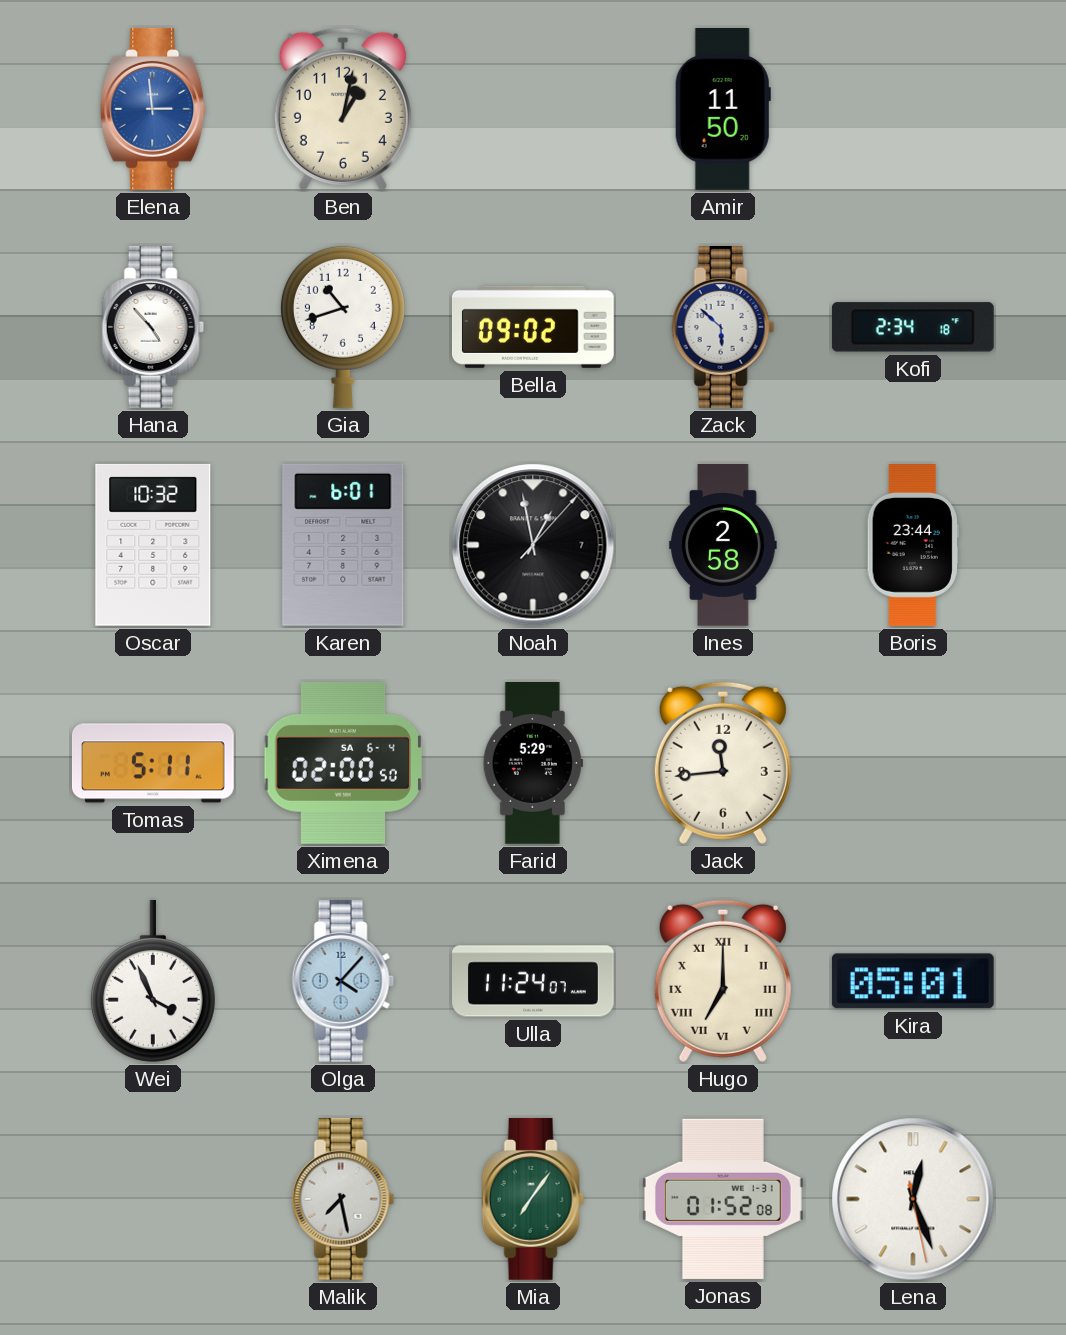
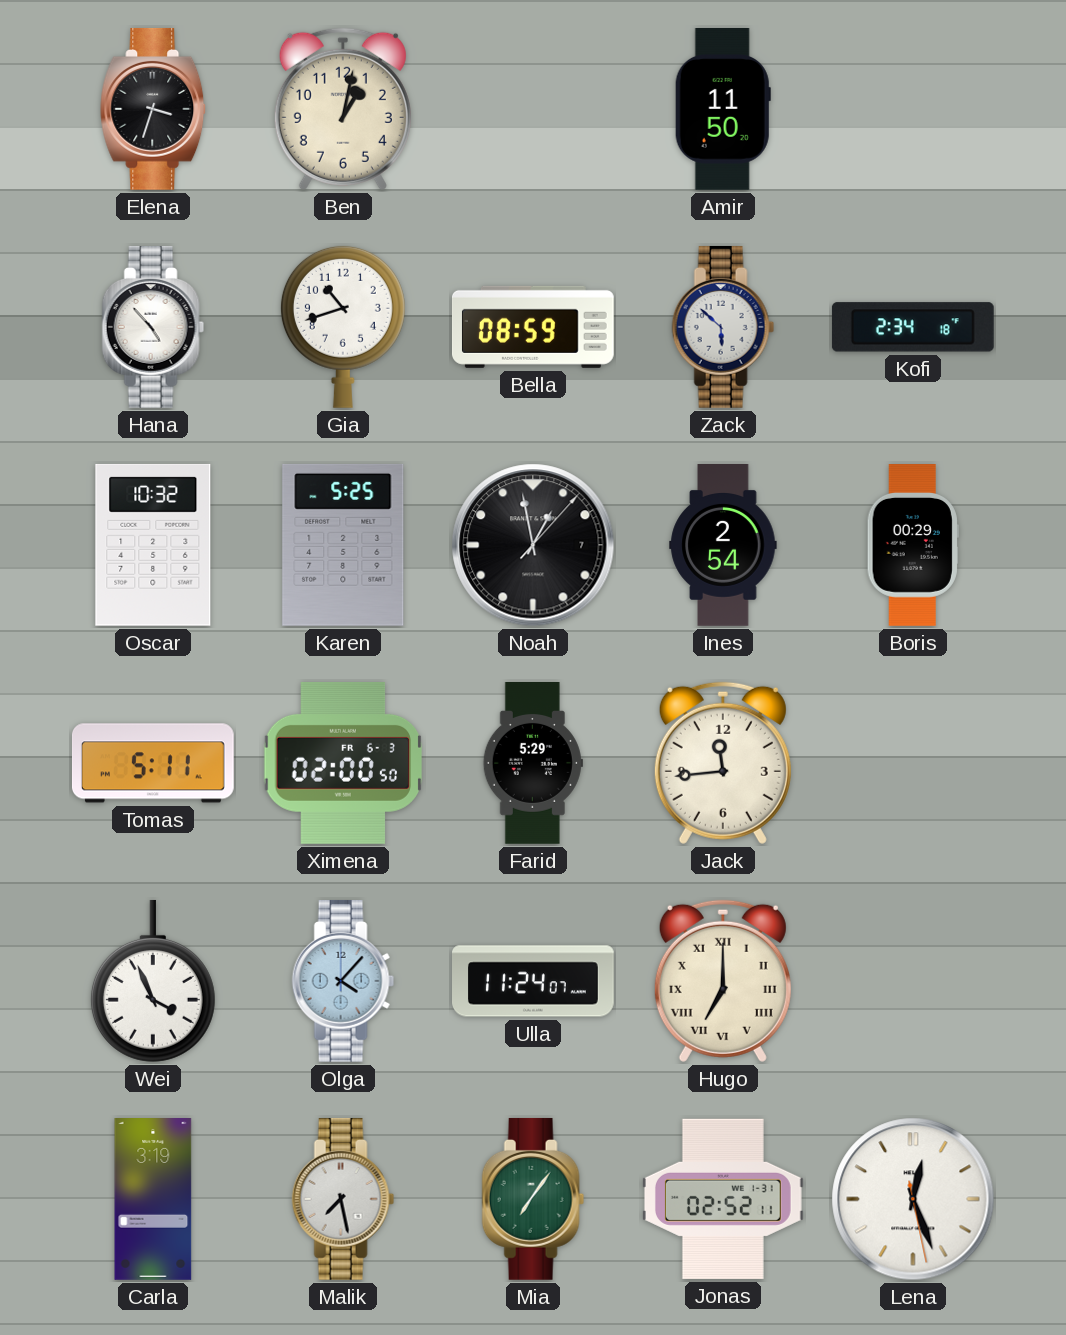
Elena: 2:59 -> 3:33
Elena dial: blue -> black
Bella: 09:02 -> 08:59
Karen: 6:01 -> 5:25
Ines: 2:58 -> 2:54
Boris: 23:44 -> 00:29
Ximena date: SA 6-4 -> FR 6-3
Kira: 05:01 -> none
Carla: none -> 3:19
Jonas: 01:52 -> 02:52
